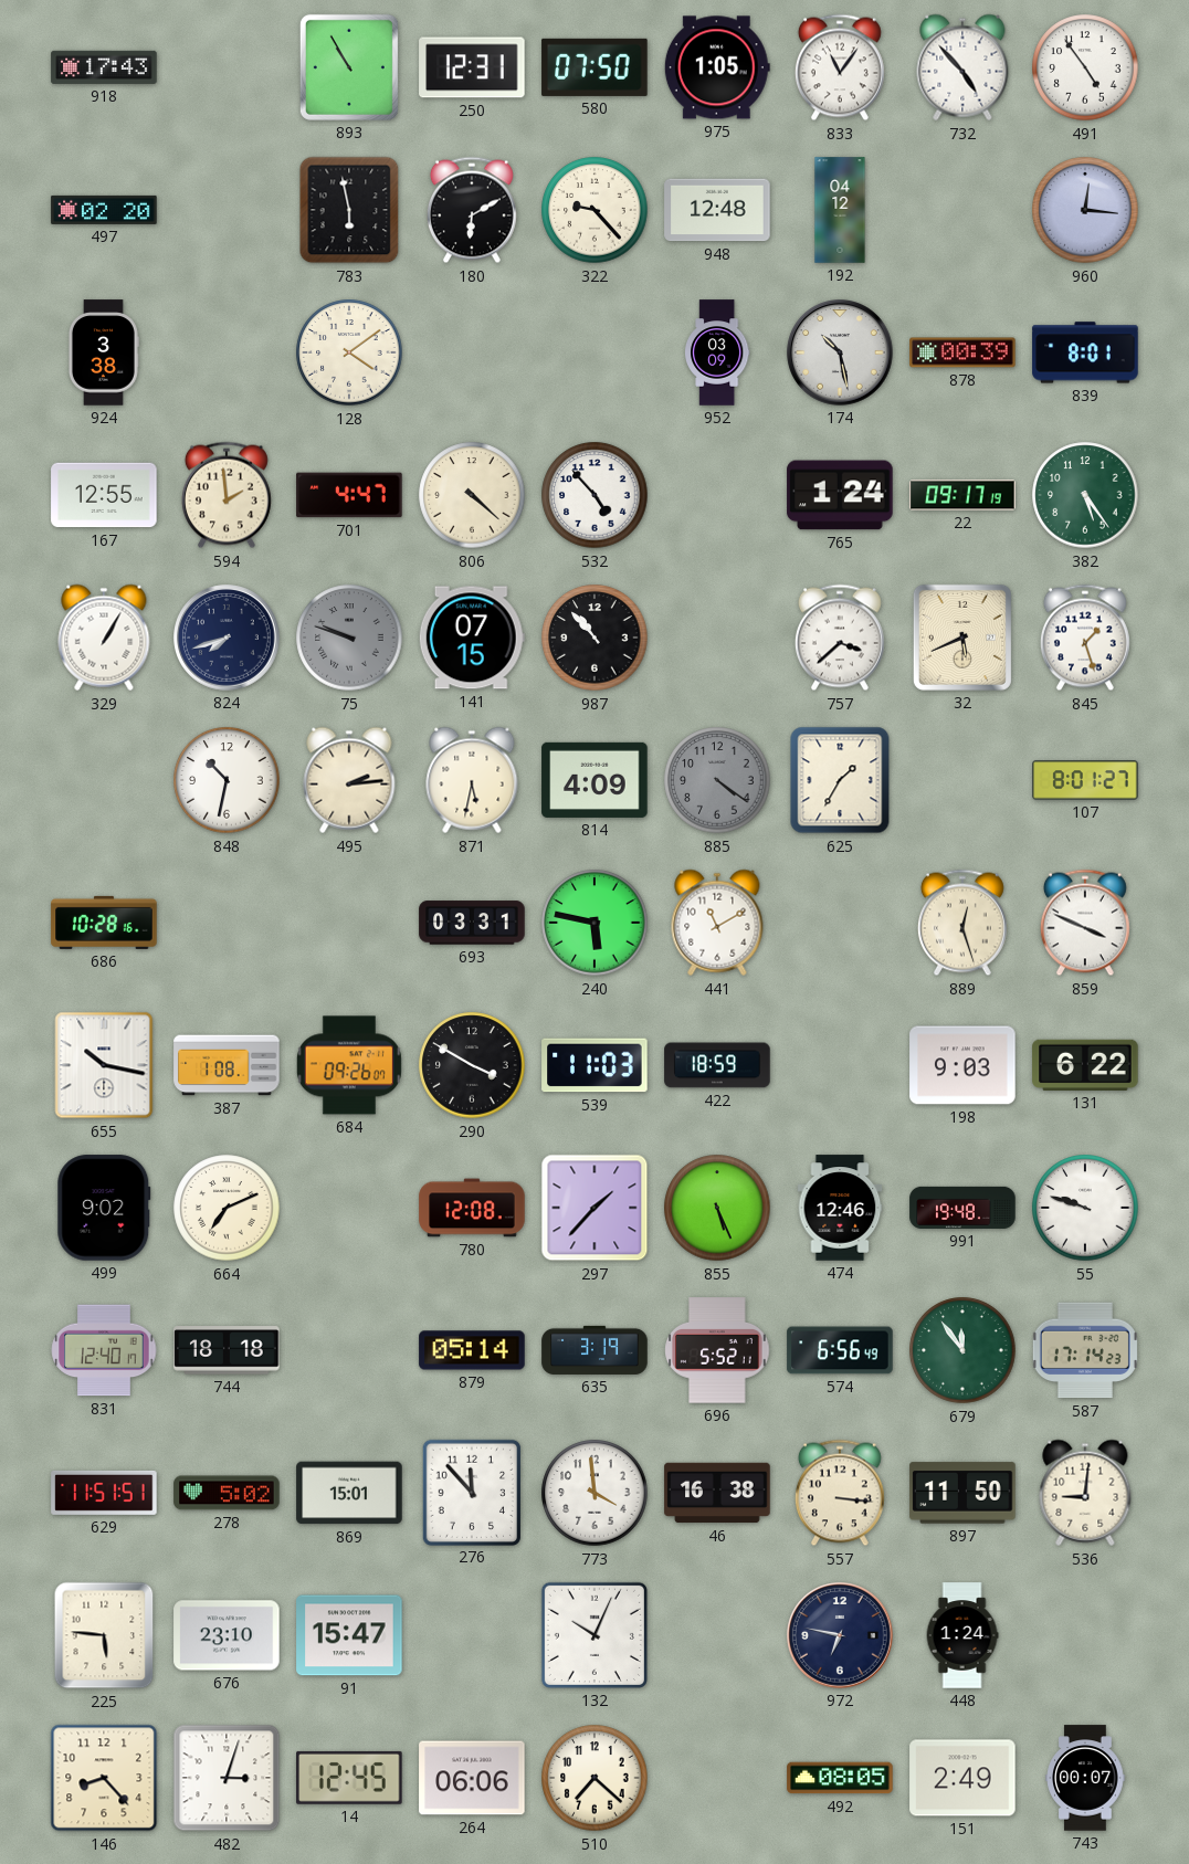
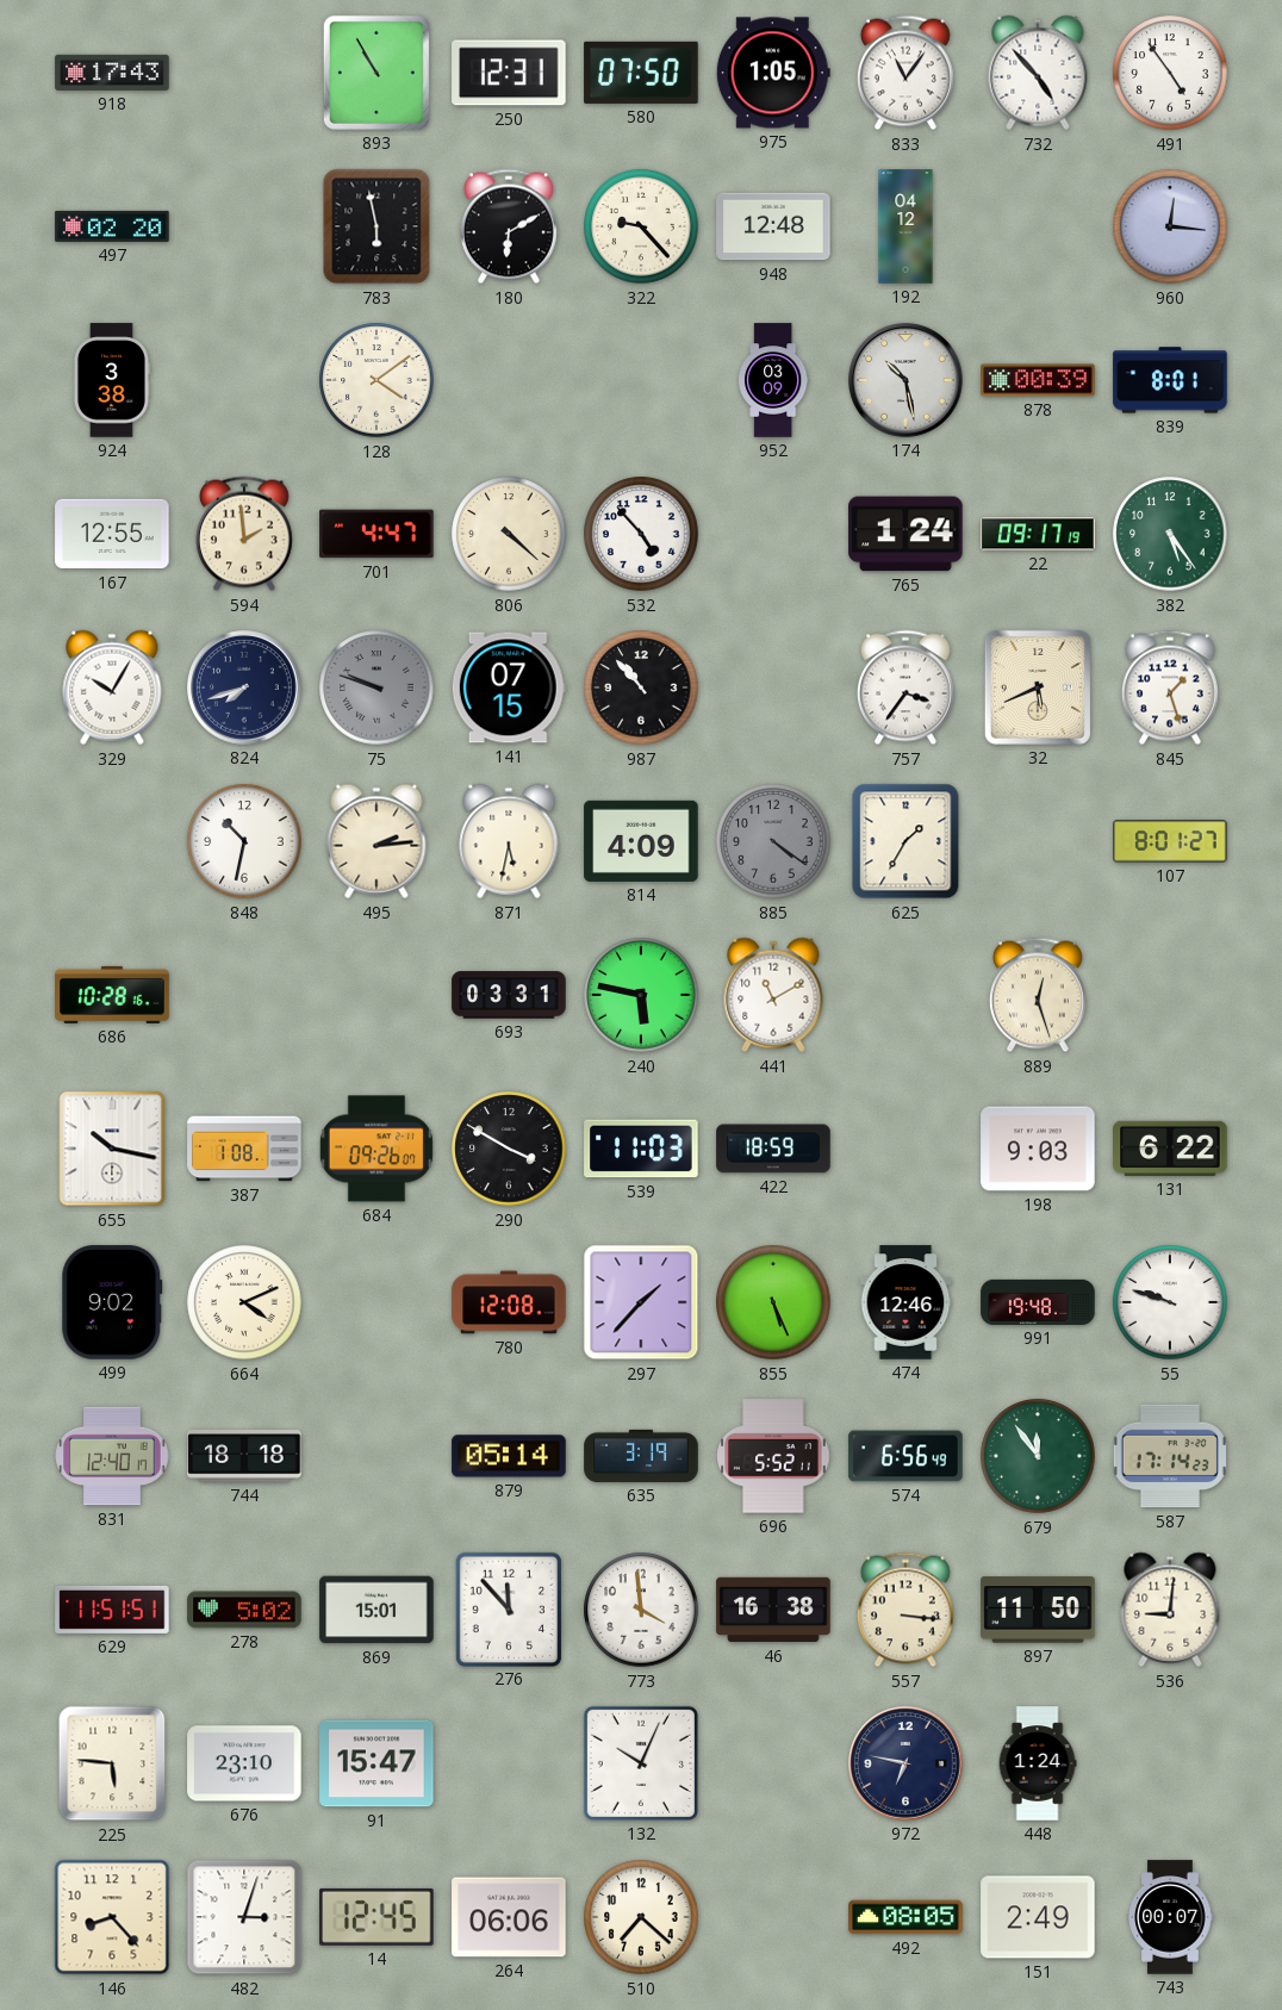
329: 1:05 -> 10:05
757: 3:38 -> 3:36
859: 3:49 -> none
664: 7:11 -> 4:11
